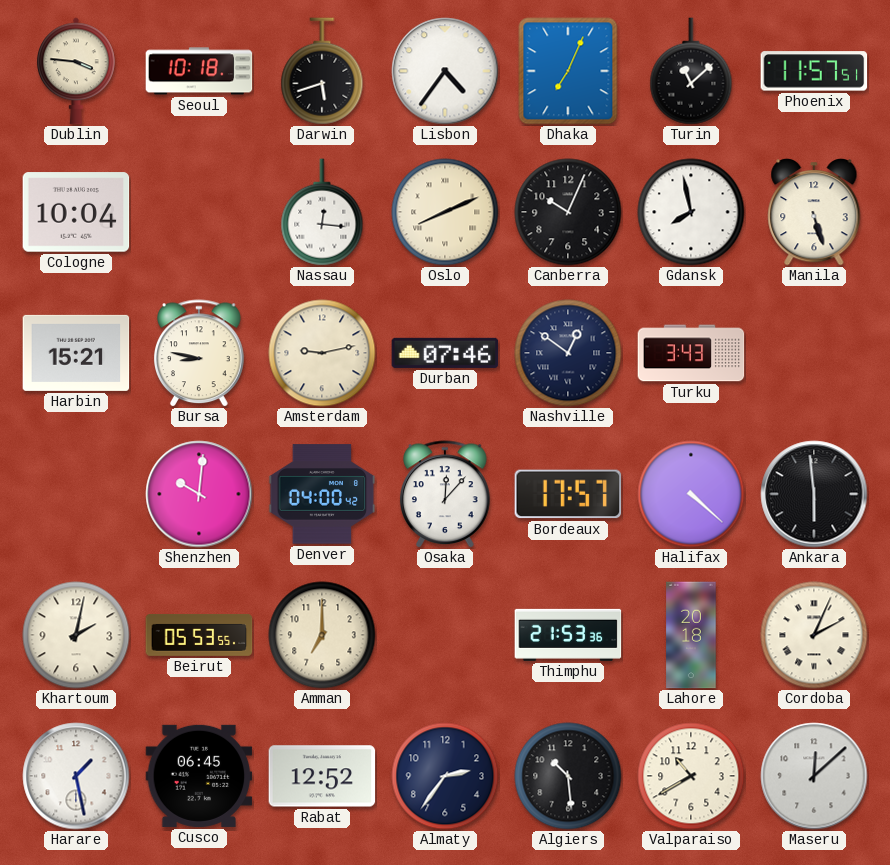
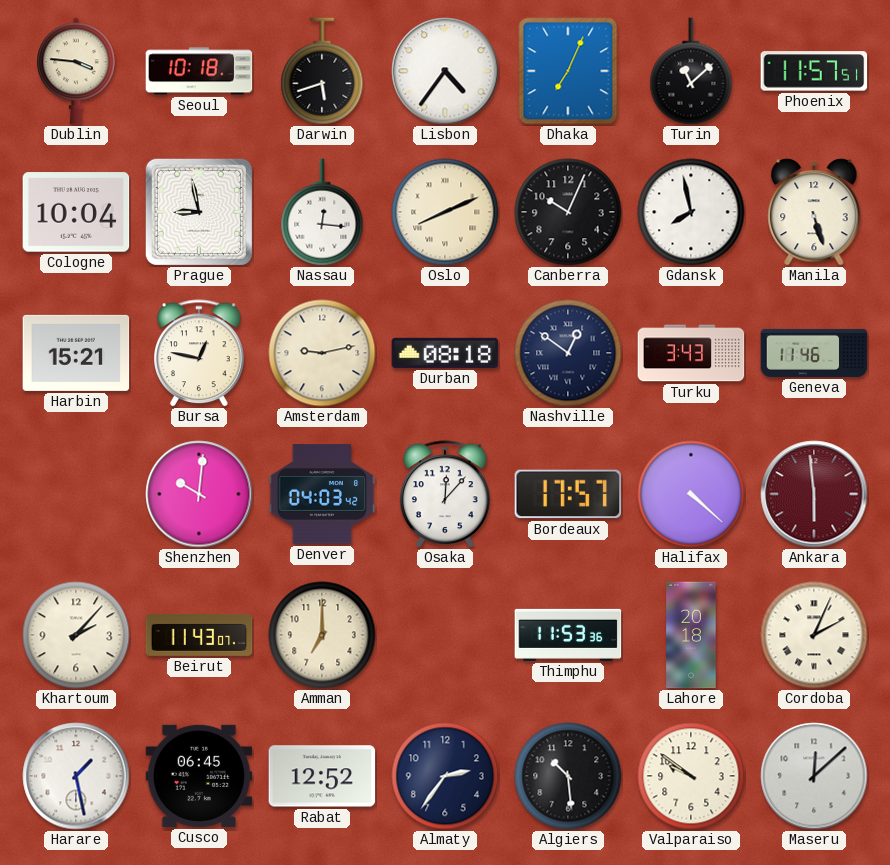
Prague: none -> 8:58
Bursa: 8:47 -> 12:47
Durban: 07:46 -> 08:18
Geneva: none -> 11:46
Denver: 04:00 -> 04:03
Ankara dial: black -> burgundy
Khartoum: 2:02 -> 2:07
Beirut: 05:53 -> 11:43
Thimphu: 21:53 -> 11:53
Valparaiso: 10:40 -> 9:51
